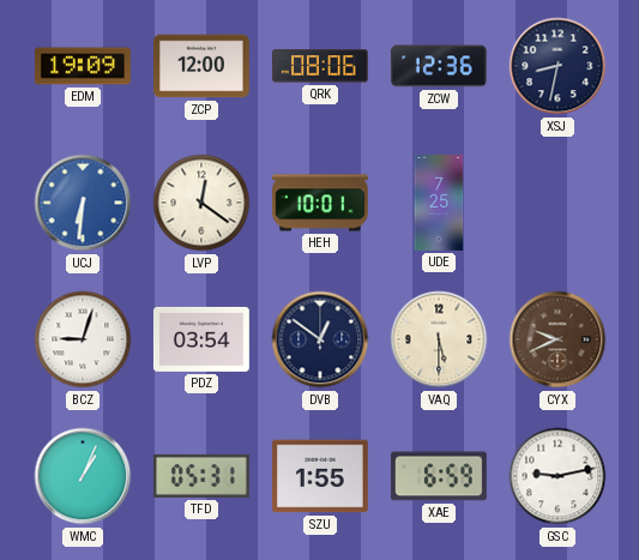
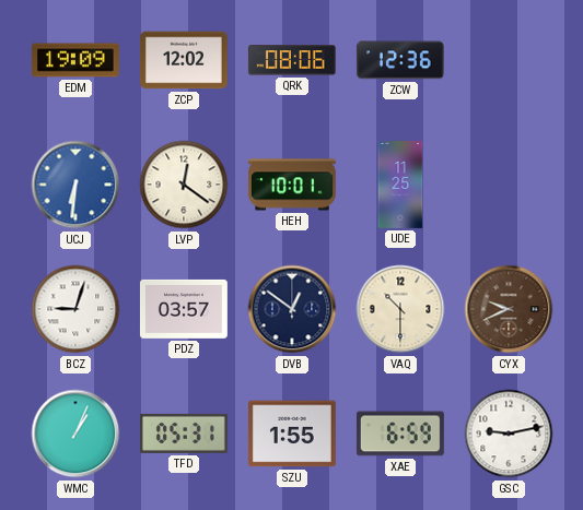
ZCP: 12:00 -> 12:02
XSJ: 8:32 -> none
UDE: 7:25 -> 11:25
PDZ: 03:54 -> 03:57
VAQ: 5:30 -> 10:30
